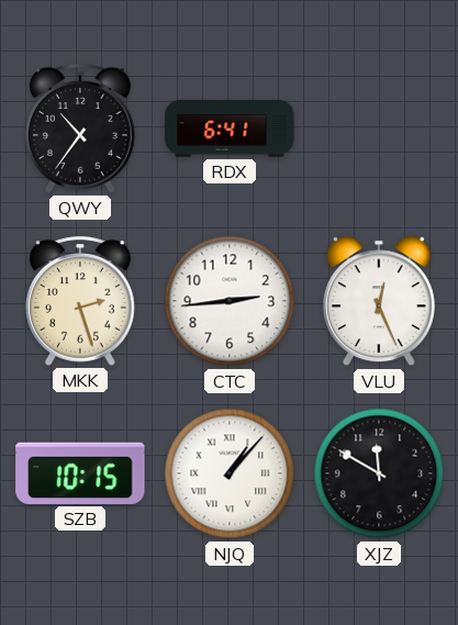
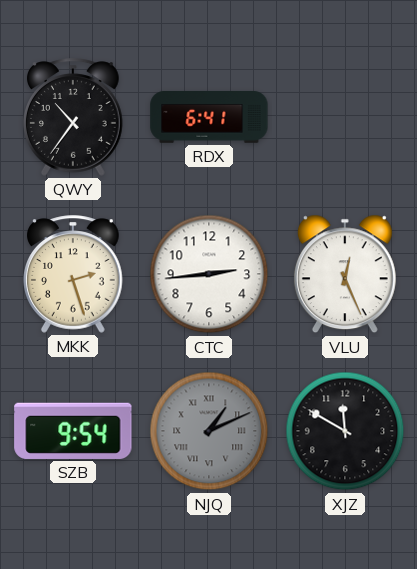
SZB: 10:15 -> 9:54
NJQ: 1:07 -> 1:11
NJQ dial: white -> grey
